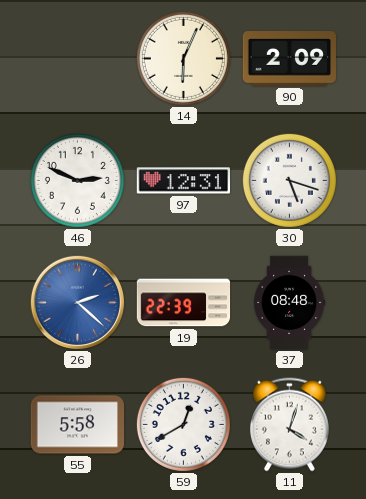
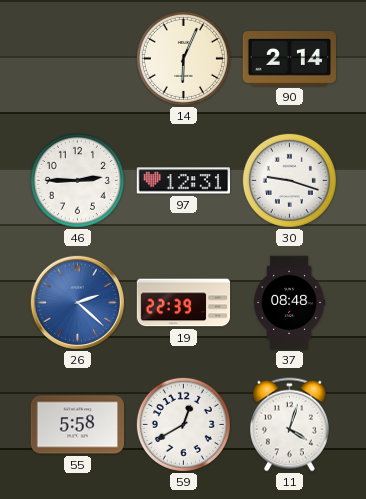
90: 2:09 -> 2:14
46: 2:49 -> 2:45
30: 5:18 -> 9:18
